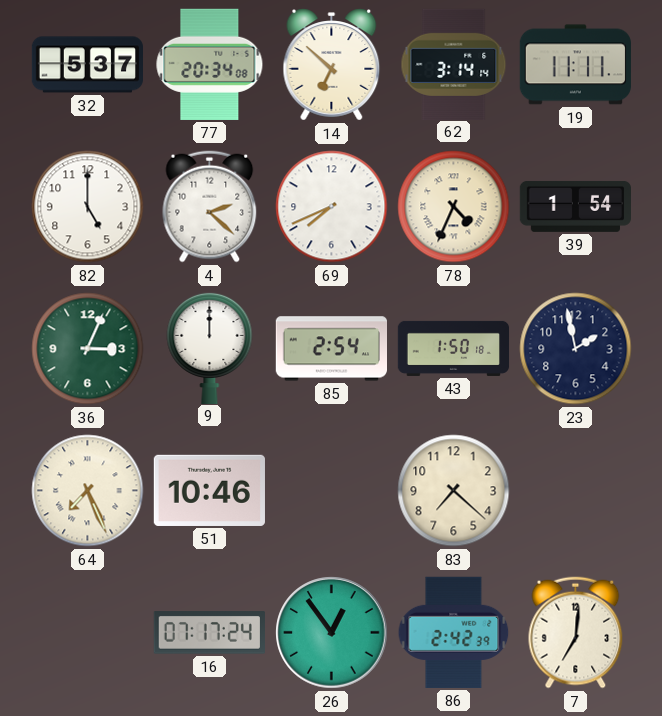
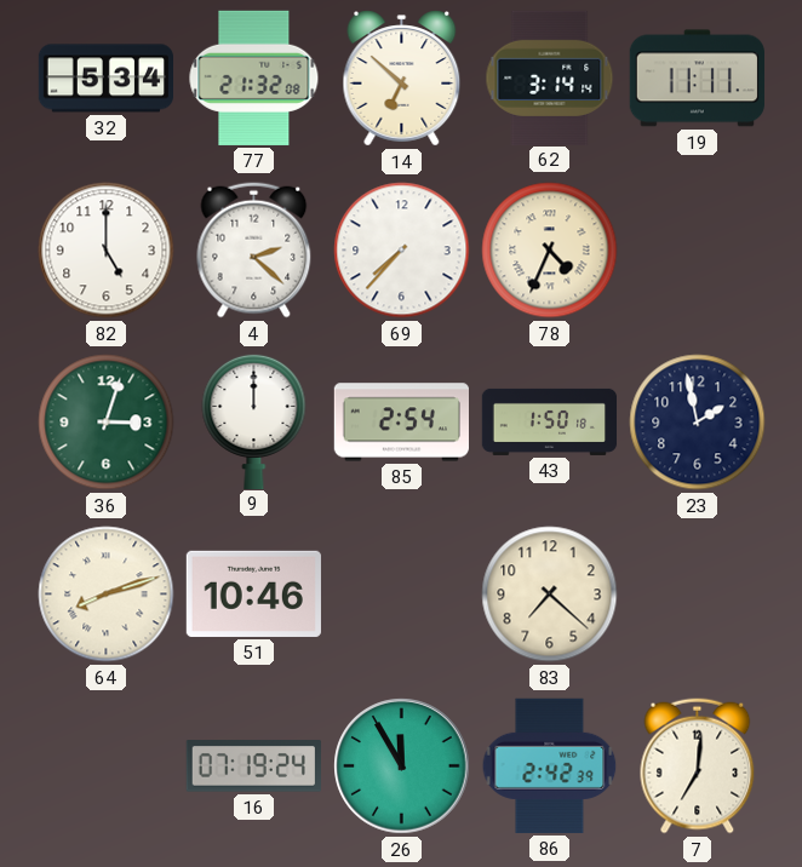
32: 5:37 -> 5:34
77: 20:34 -> 21:32
69: 7:41 -> 7:37
39: 1:54 -> none
36: 3:04 -> 3:03
64: 7:26 -> 8:12
16: 07:17 -> 07:19
26: 12:54 -> 11:55
